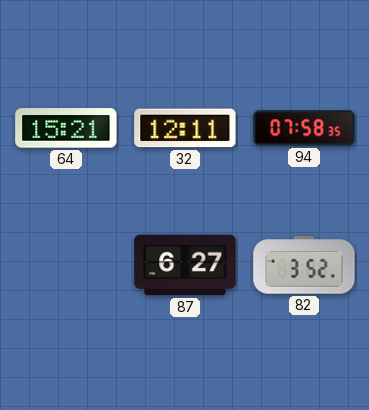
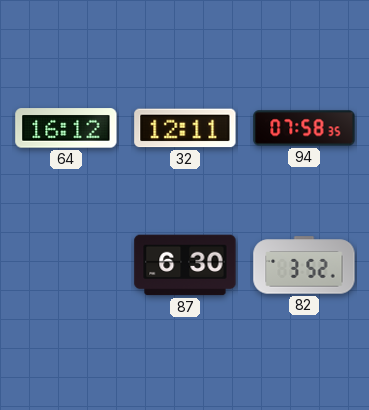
64: 15:21 -> 16:12
87: 6:27 -> 6:30
